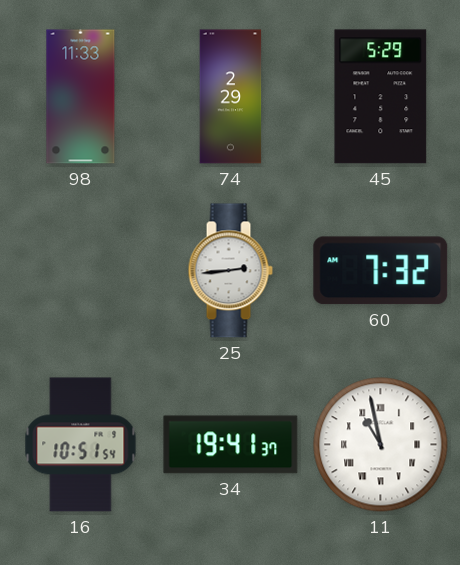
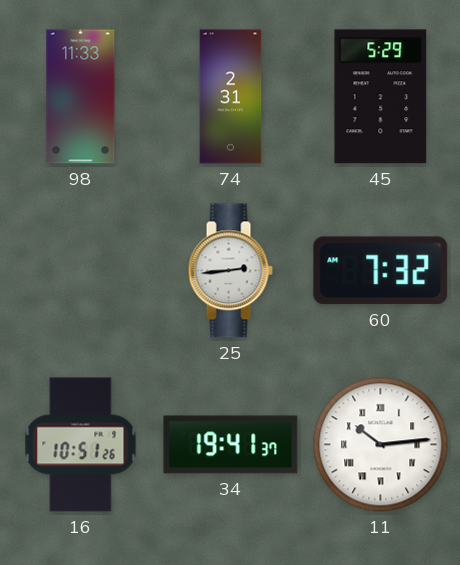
74: 2:29 -> 2:31
16: 10:51:54 -> 10:51:26
11: 10:58 -> 10:14
